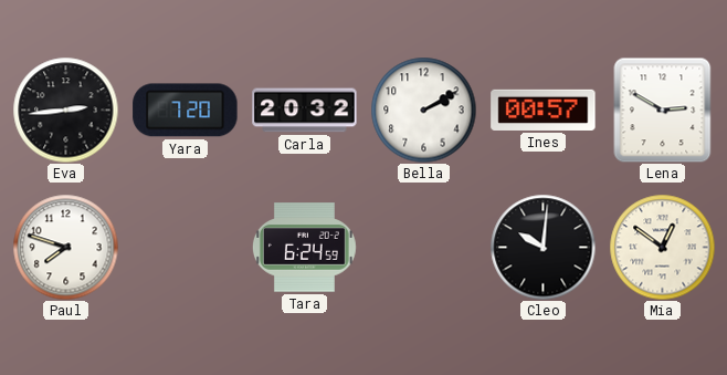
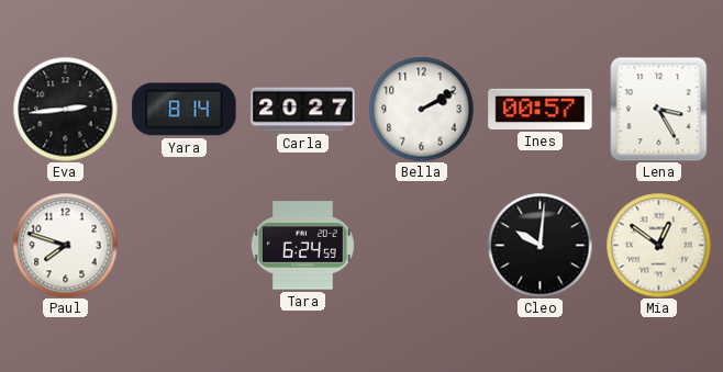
Yara: 7:20 -> 8:14
Carla: 20:32 -> 20:27
Lena: 2:50 -> 3:25
